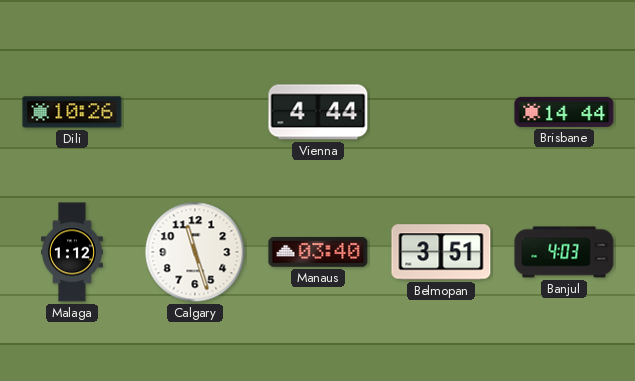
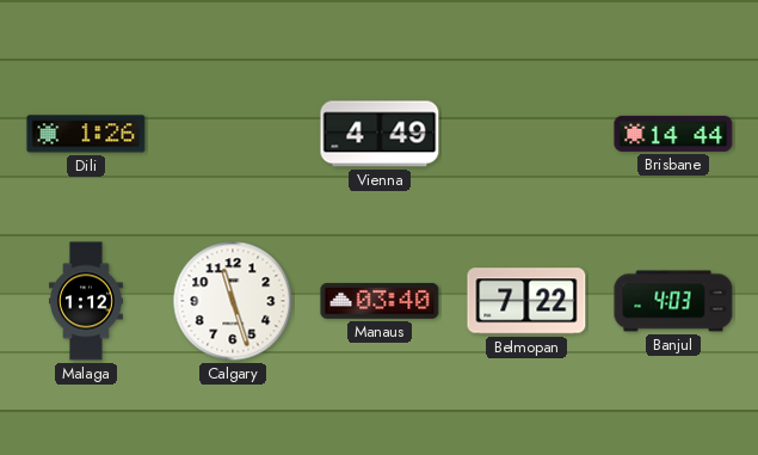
Dili: 10:26 -> 1:26
Vienna: 4:44 -> 4:49
Belmopan: 3:51 -> 7:22
